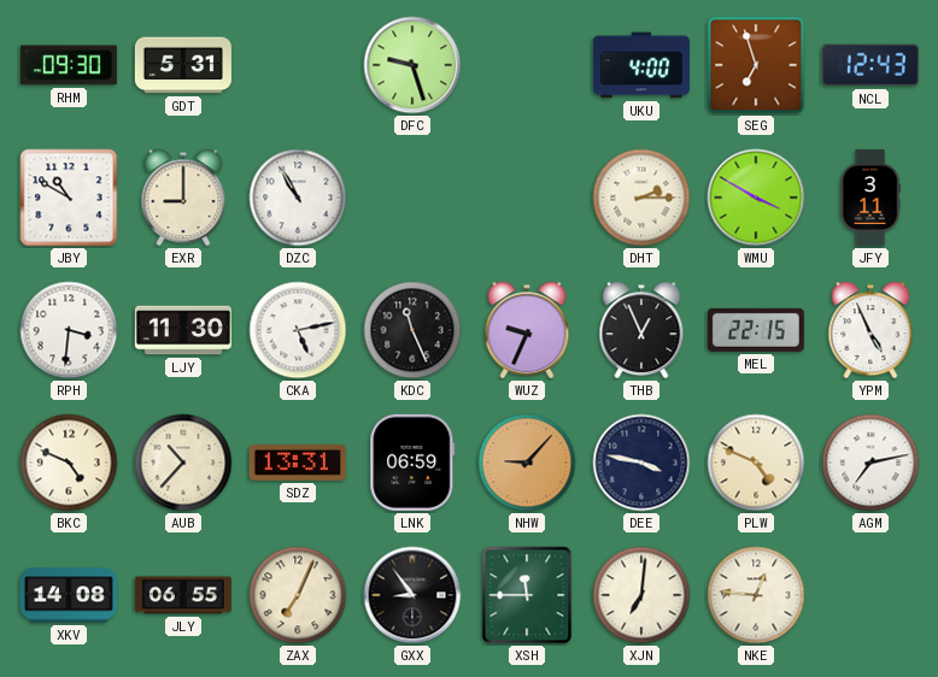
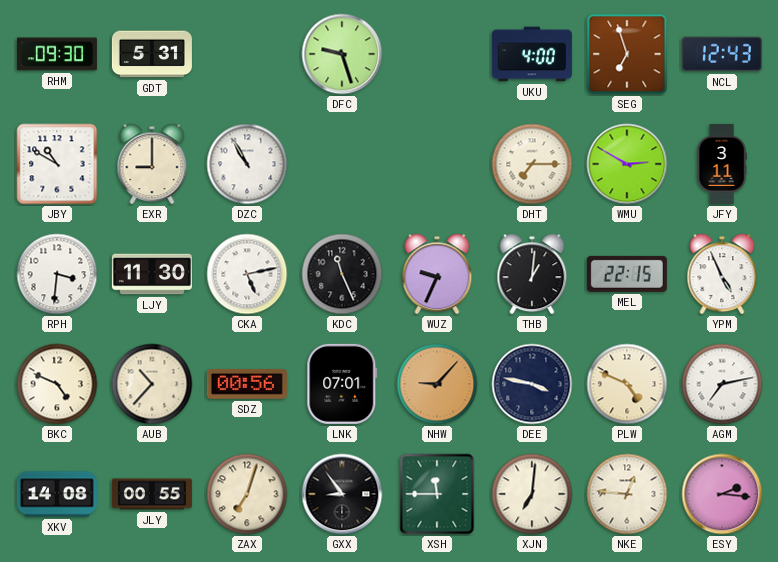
DHT: 2:15 -> 7:15
WMU: 3:50 -> 2:50
THB: 12:56 -> 1:01
SDZ: 13:31 -> 00:56
LNK: 06:59 -> 07:01
JLY: 06:55 -> 00:55
ZAX: 7:04 -> 7:03
ESY: none -> 2:16
